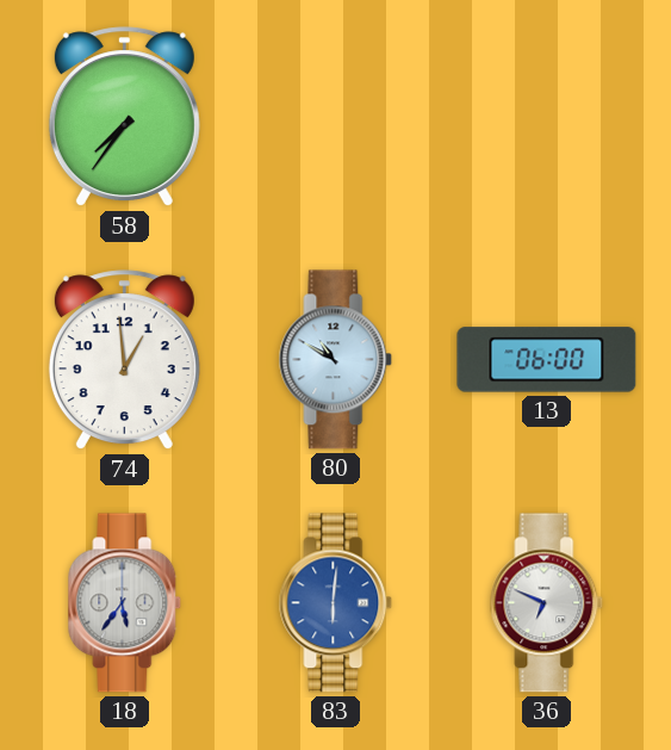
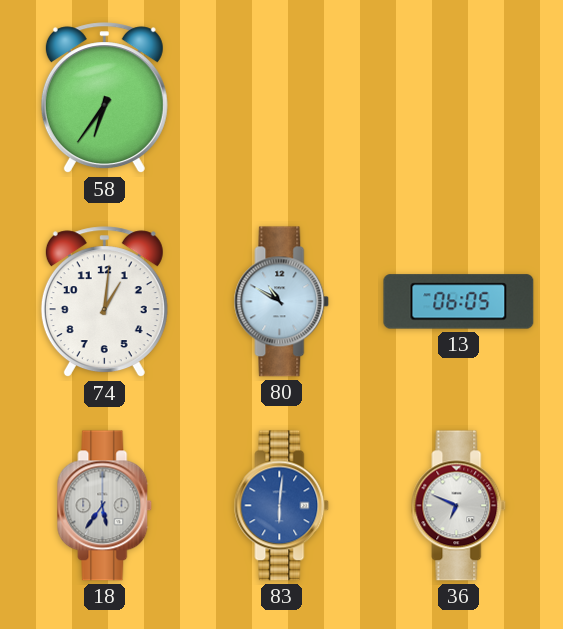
58: 7:36 -> 6:36
74: 12:59 -> 1:01
13: 06:00 -> 06:05
